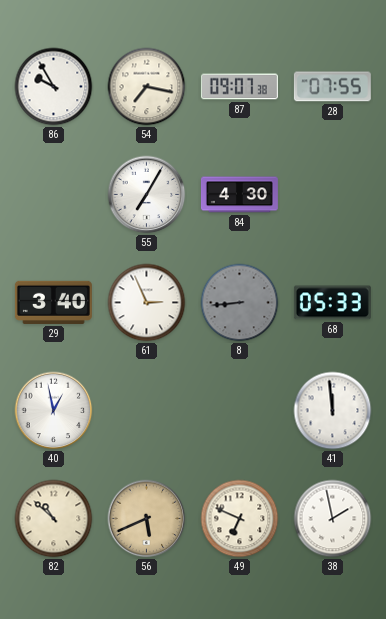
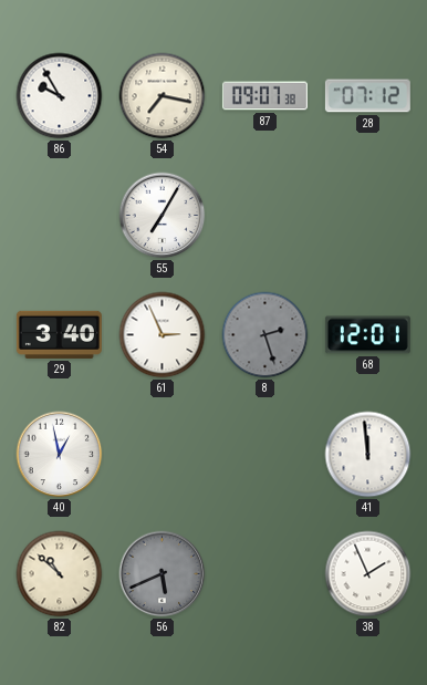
28: 07:55 -> 07:12
84: 4:30 -> none
8: 8:44 -> 2:27
68: 05:33 -> 12:01
56 dial: champagne -> grey
49: 6:49 -> none
38: 1:58 -> 1:56
